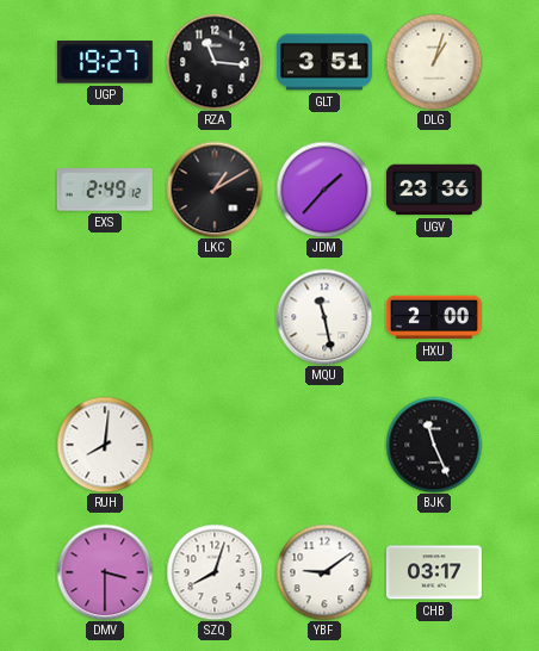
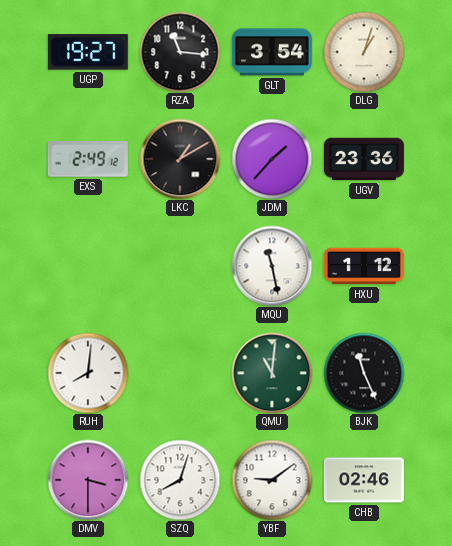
GLT: 3:51 -> 3:54
HXU: 2:00 -> 1:12
QMU: none -> 11:01
CHB: 03:17 -> 02:46
